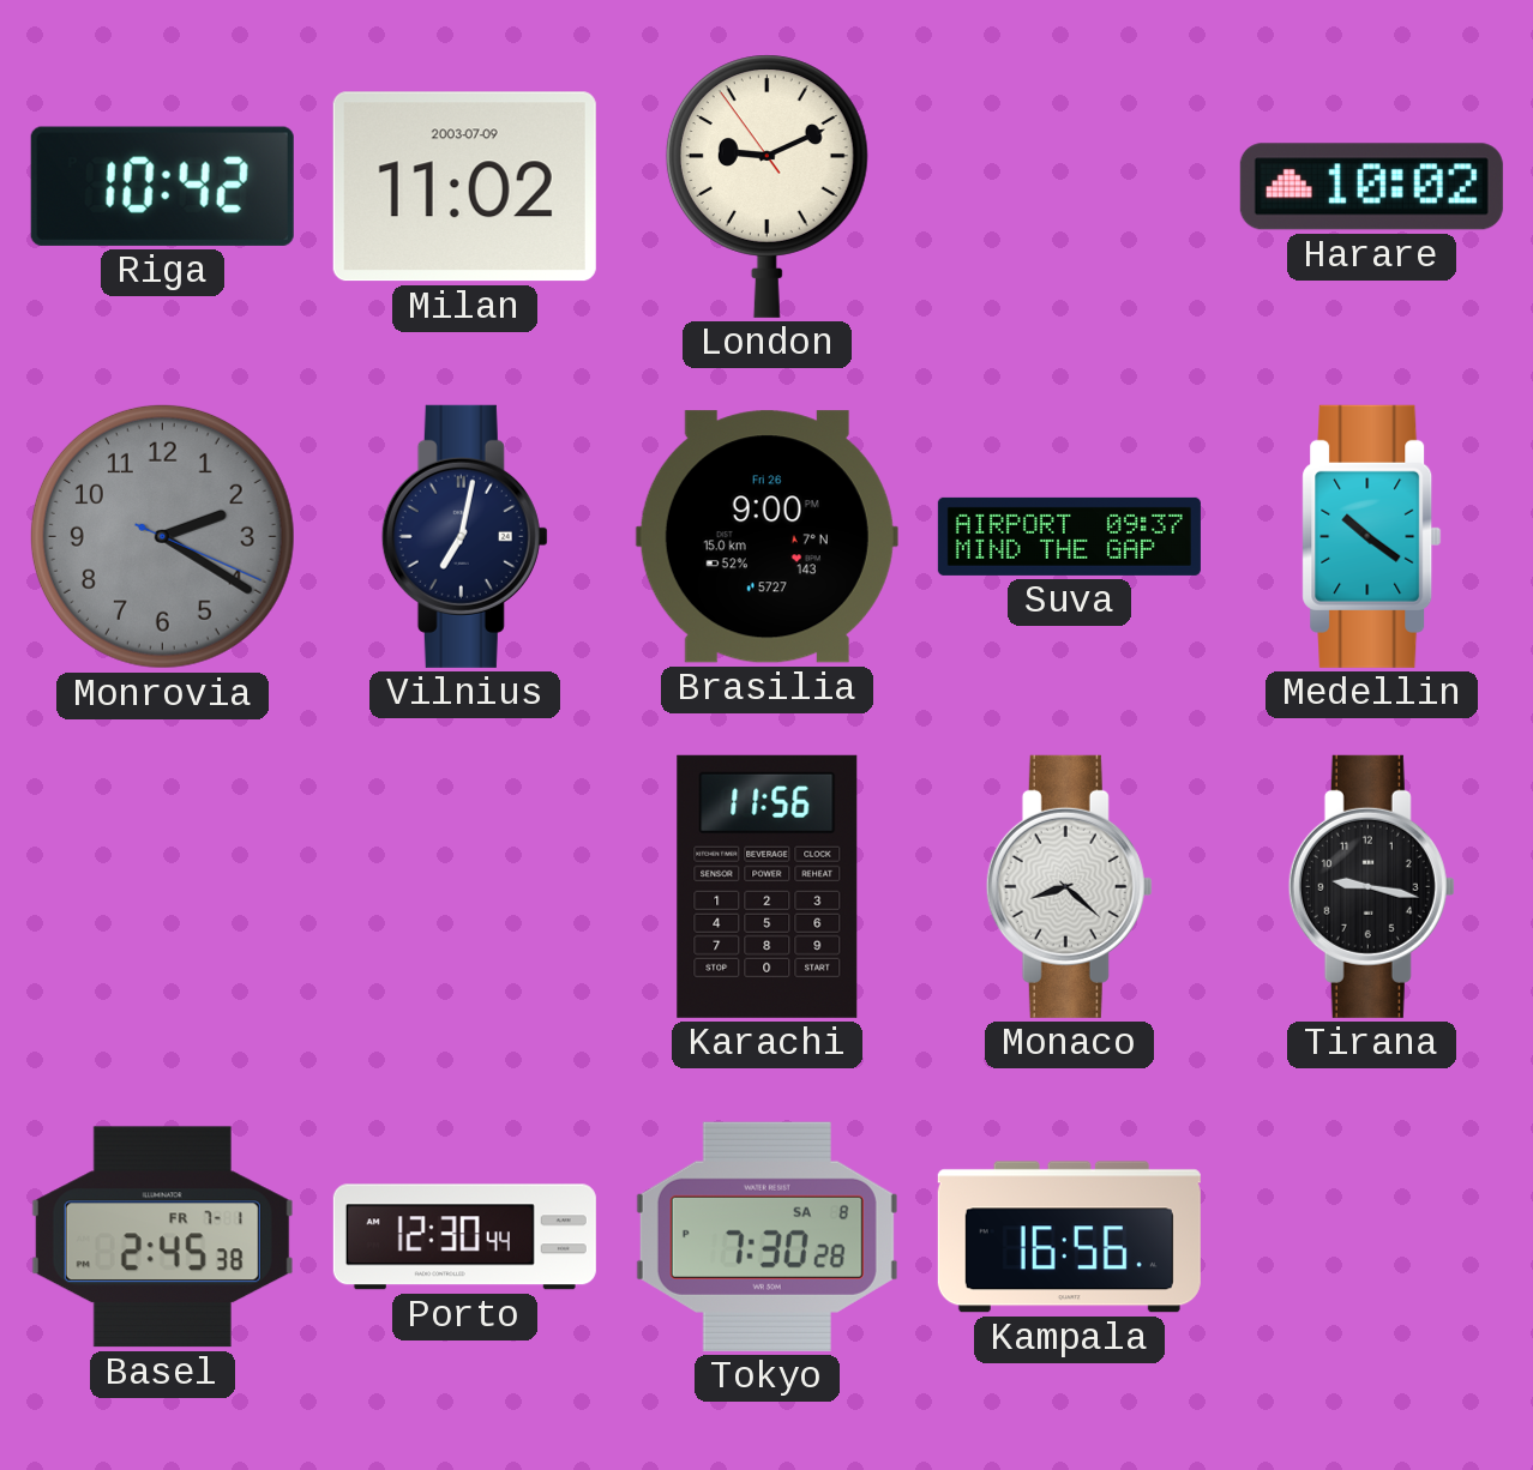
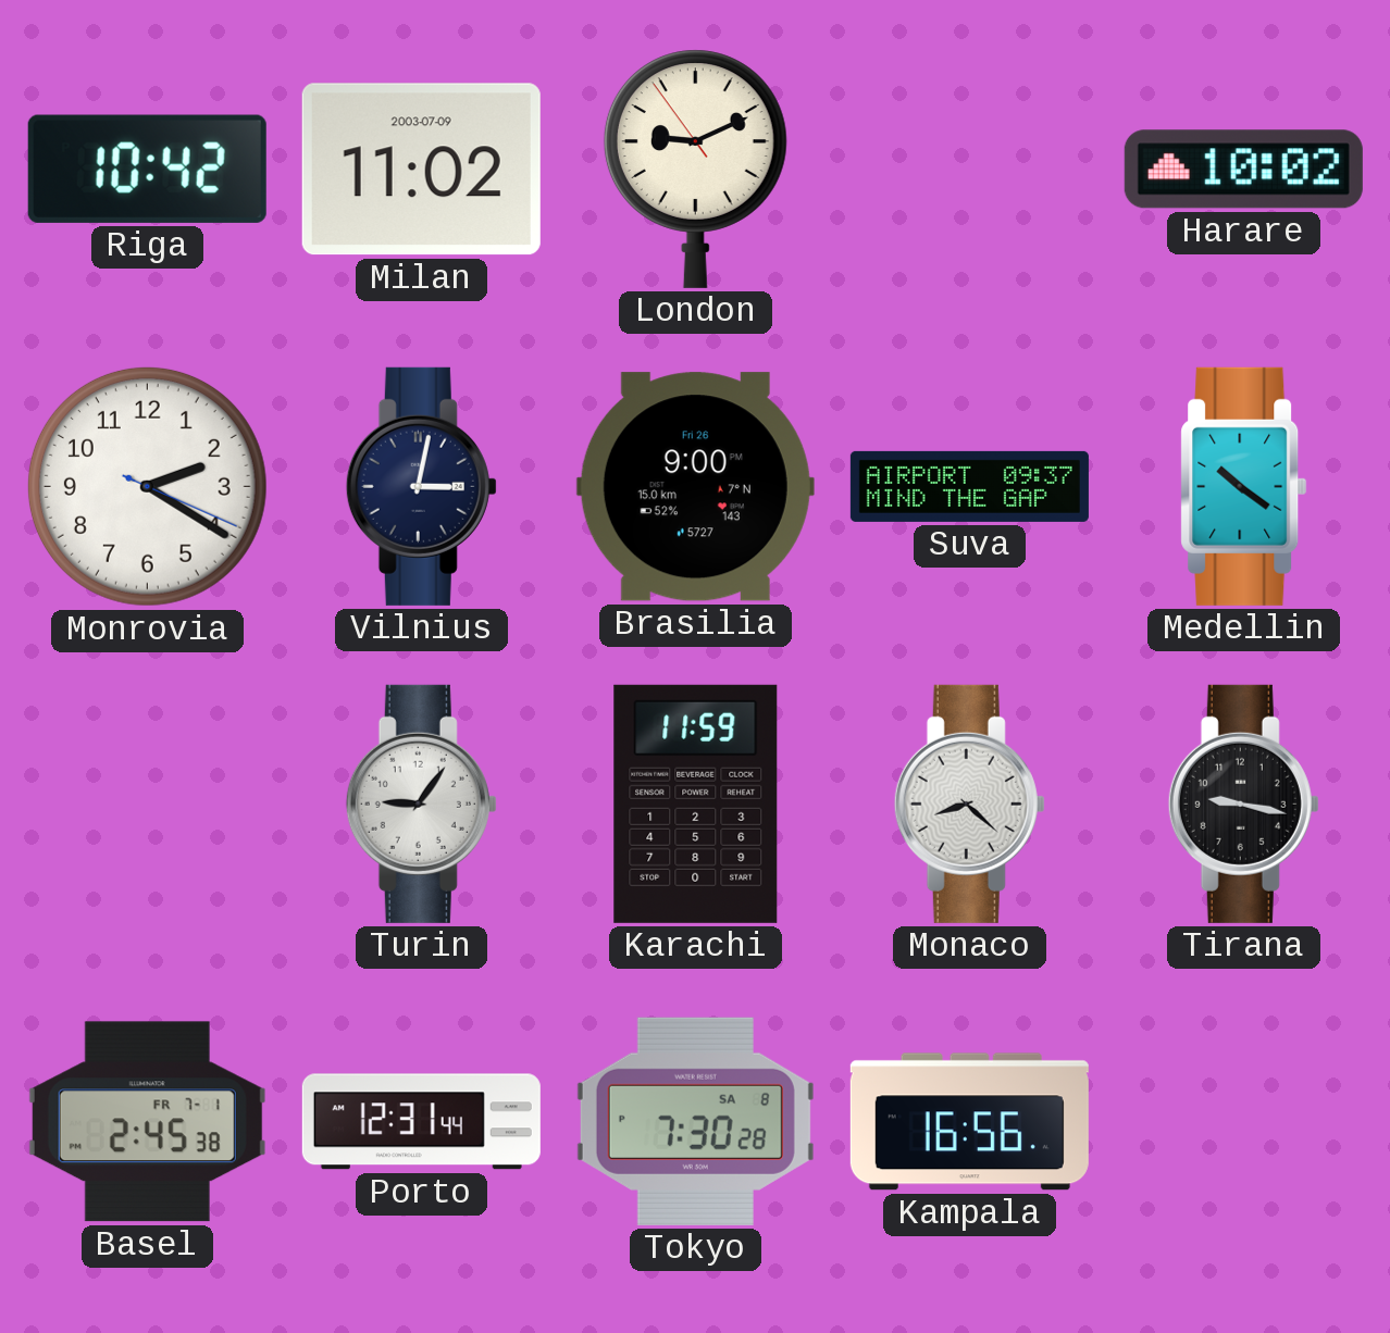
Monrovia dial: grey -> white
Vilnius: 7:02 -> 3:02
Turin: none -> 9:06
Karachi: 11:56 -> 11:59
Porto: 12:30 -> 12:31
